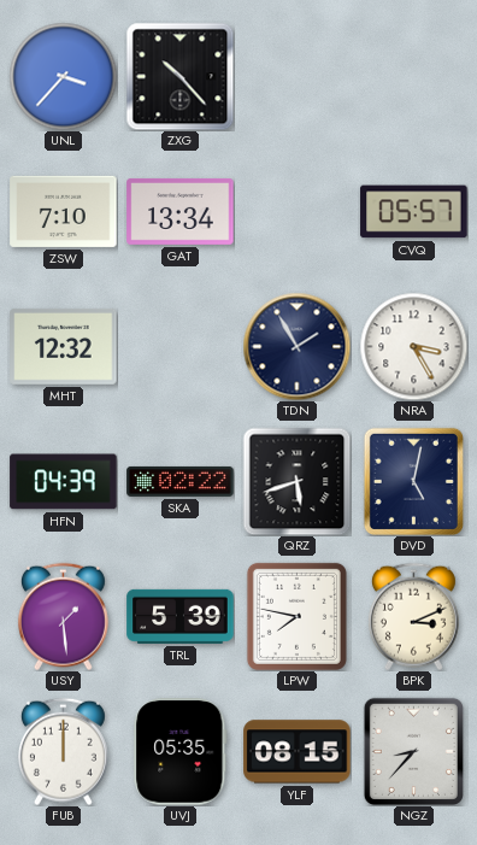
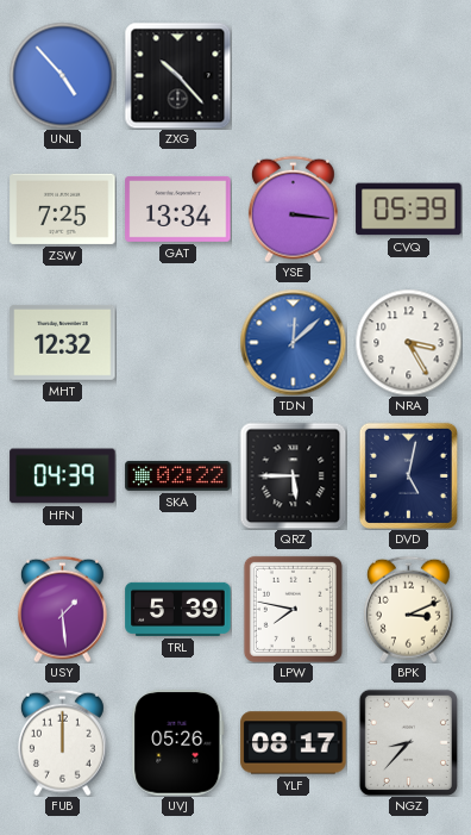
UNL: 3:37 -> 4:53
ZSW: 7:10 -> 7:25
YSE: none -> 3:16
CVQ: 05:57 -> 05:39
TDN: 1:55 -> 12:08
TDN dial: navy -> blue
QRZ: 5:42 -> 5:45
UVJ: 05:35 -> 05:26
YLF: 08:15 -> 08:17
